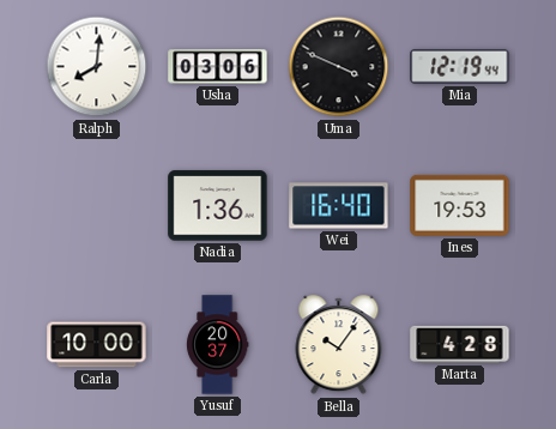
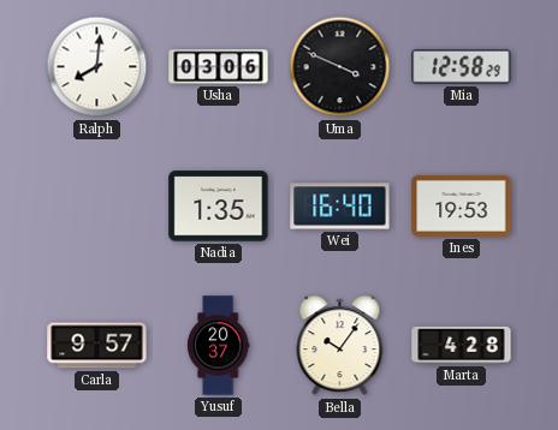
Mia: 12:19 -> 12:58
Nadia: 1:36 -> 1:35
Carla: 10:00 -> 9:57
